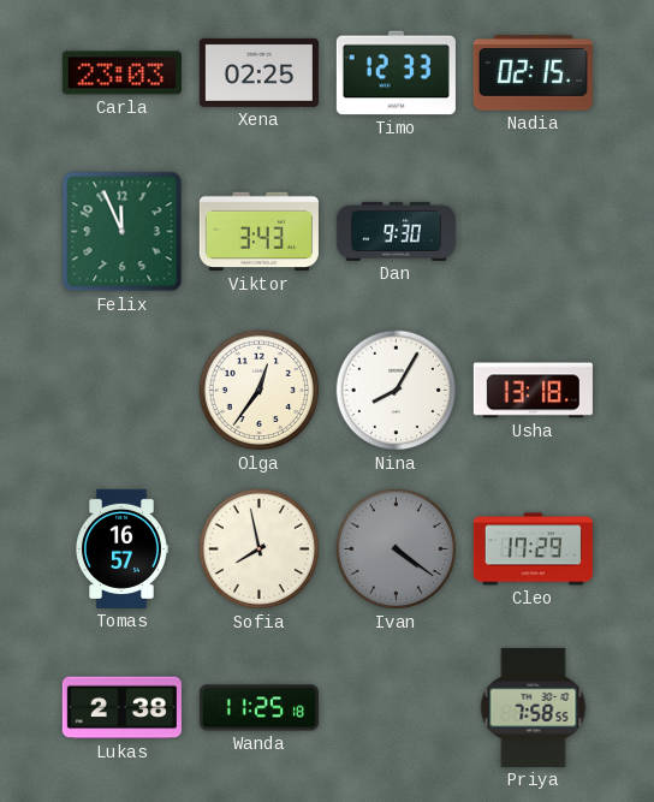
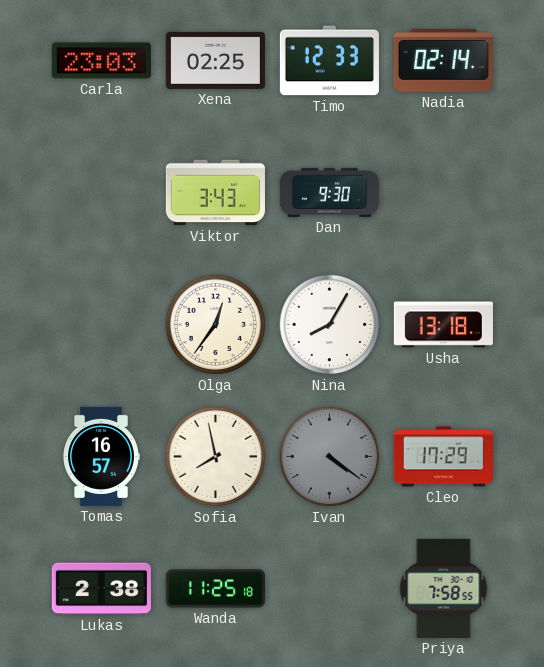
Nadia: 02:15 -> 02:14
Felix: 11:56 -> none
